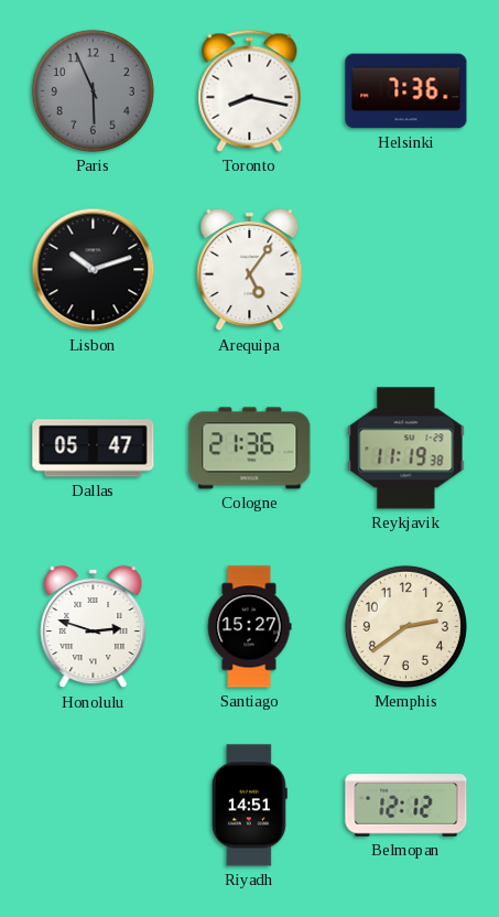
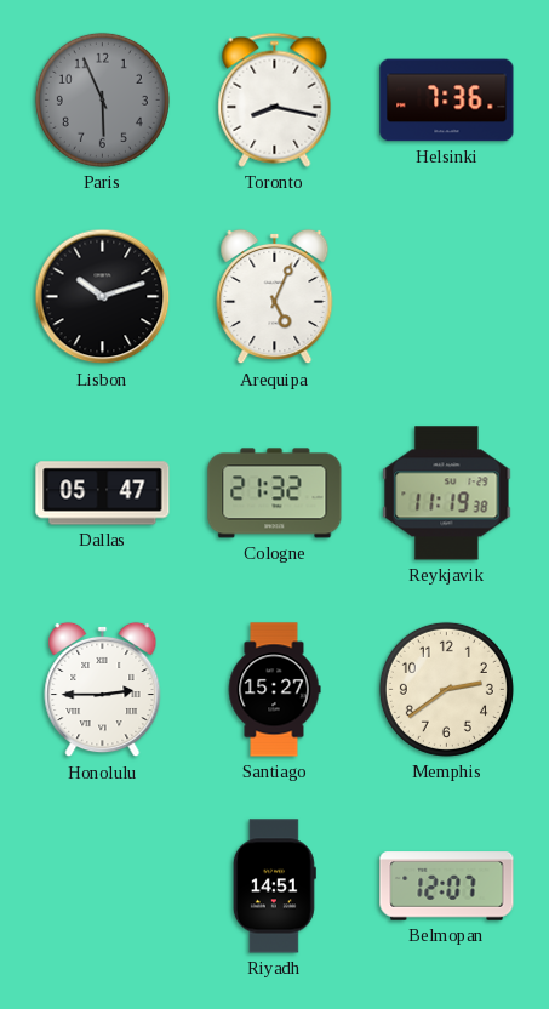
Arequipa: 5:06 -> 5:04
Cologne: 21:36 -> 21:32
Honolulu: 2:48 -> 2:45
Belmopan: 12:12 -> 12:07
